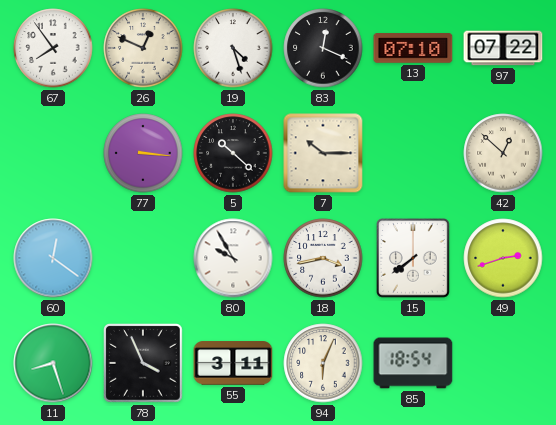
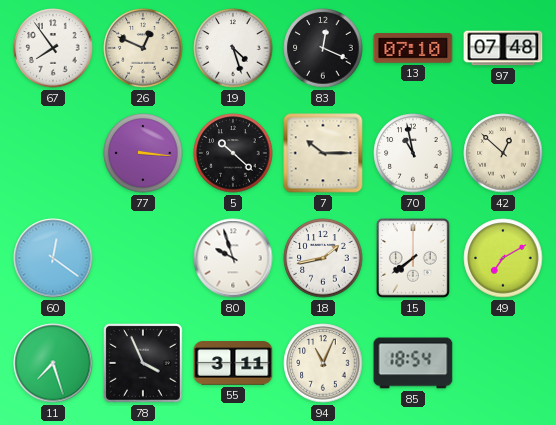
97: 07:22 -> 07:48
70: none -> 10:58
80: 9:55 -> 9:57
18: 3:43 -> 1:43
49: 2:42 -> 7:10
11: 8:27 -> 7:27
94: 6:04 -> 11:04
